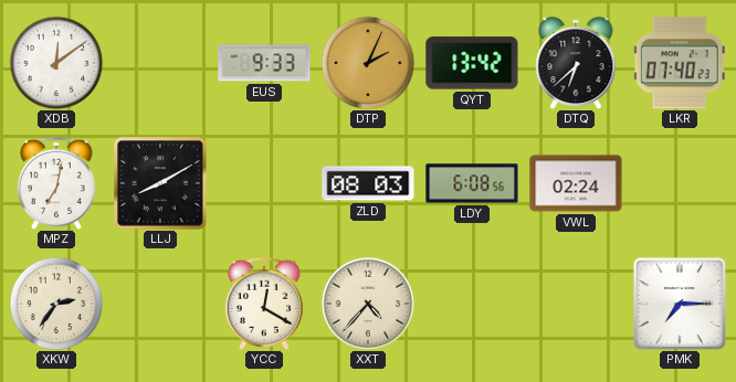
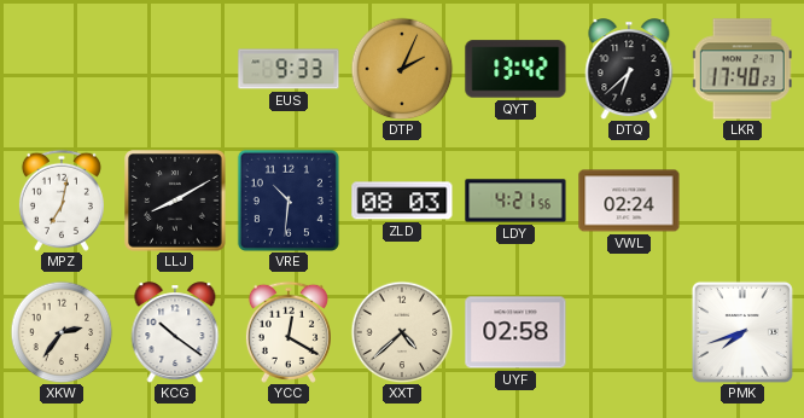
XDB: 12:09 -> none
LKR: 07:40 -> 17:40
VRE: none -> 10:31
LDY: 6:08 -> 4:21
KCG: none -> 10:21
XXT: 4:37 -> 4:38
UYF: none -> 02:58
PMK: 7:15 -> 7:42
